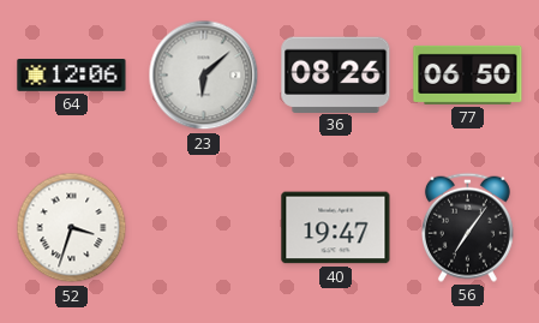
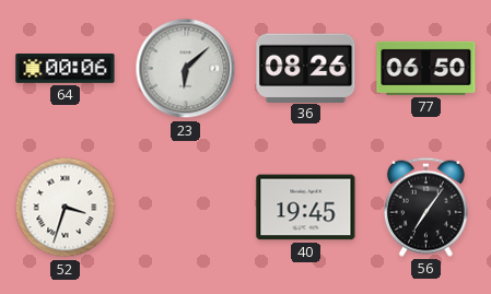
64: 12:06 -> 00:06
40: 19:47 -> 19:45
